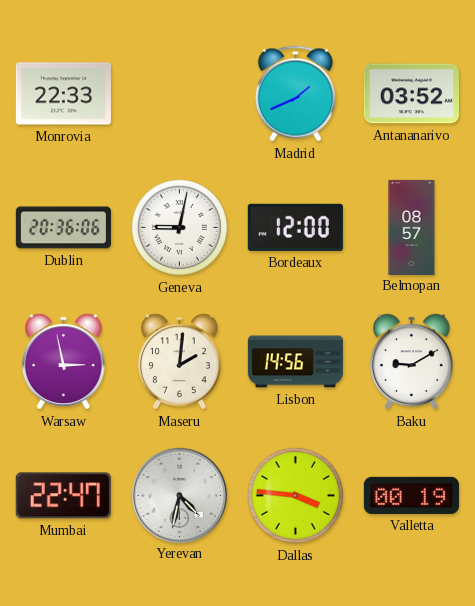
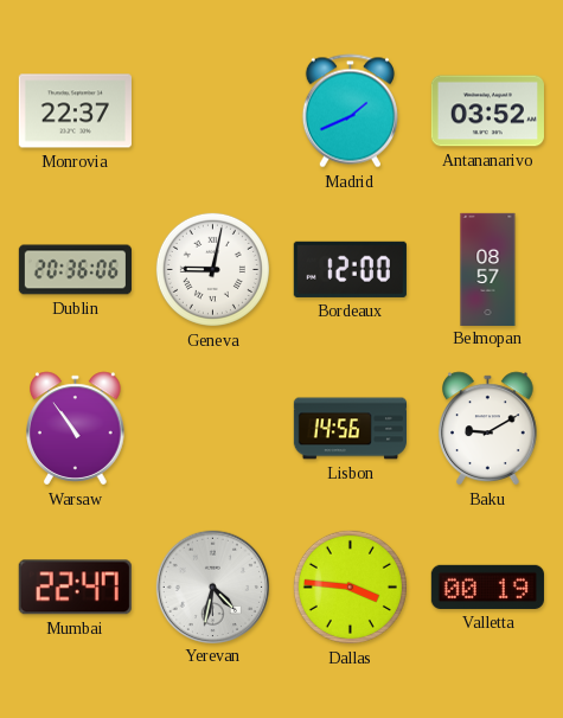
Monrovia: 22:33 -> 22:37
Warsaw: 2:58 -> 10:54
Maseru: 2:01 -> none
